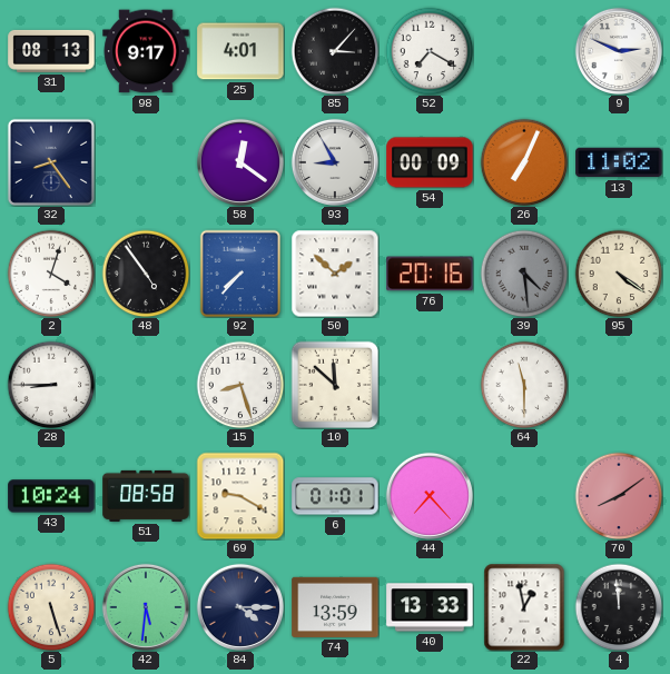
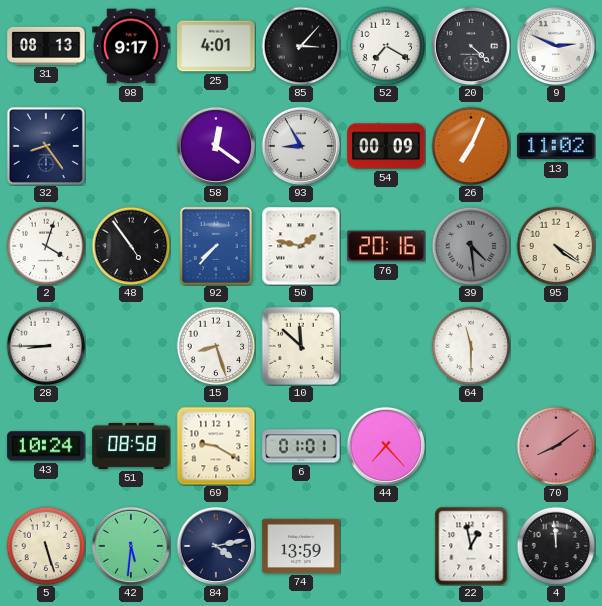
20: none -> 4:22
50: 1:52 -> 1:47
84: 4:15 -> 4:13
40: 13:33 -> none
